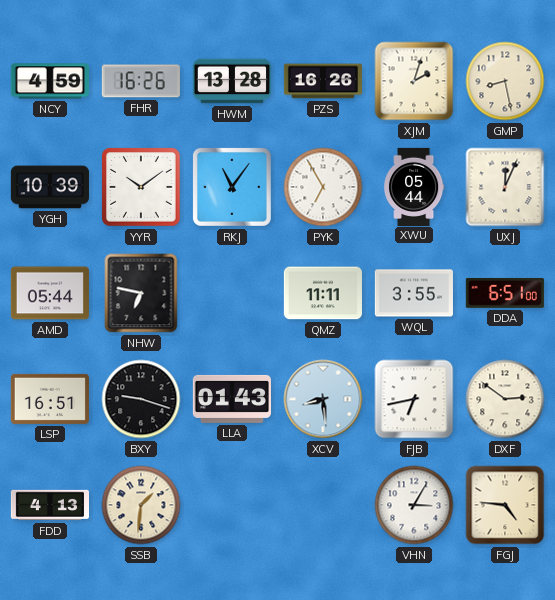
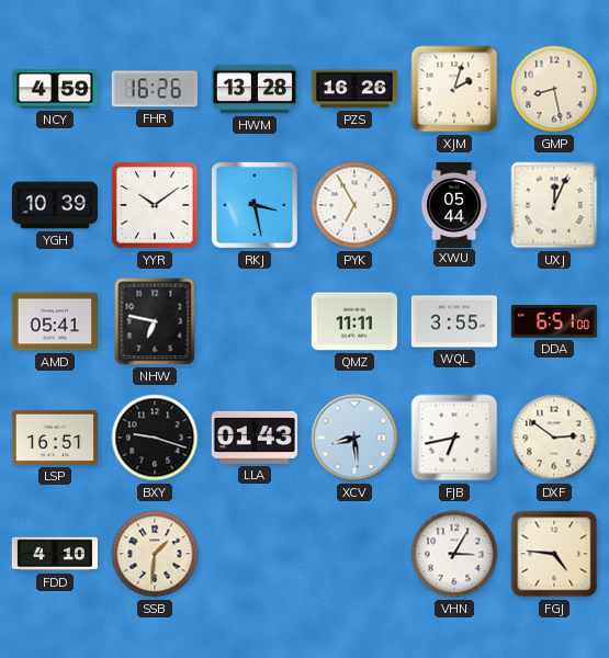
RKJ: 11:06 -> 3:28
AMD: 05:44 -> 05:41
FDD: 4:13 -> 4:10
